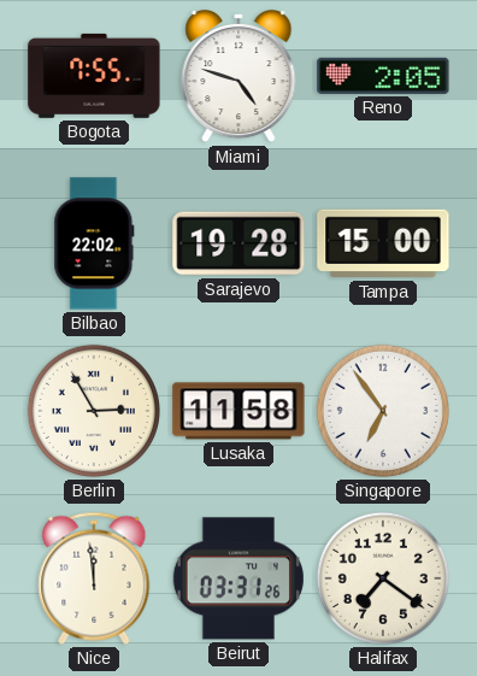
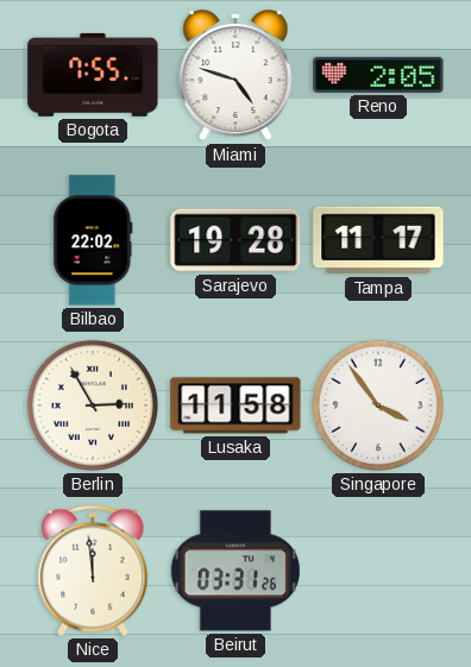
Tampa: 15:00 -> 11:17
Singapore: 6:54 -> 3:54
Halifax: 7:21 -> none
